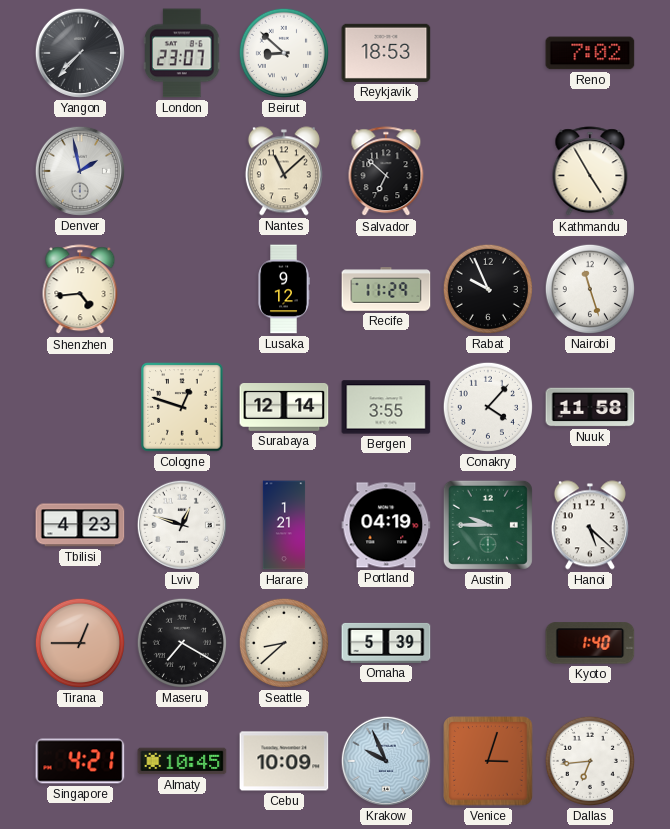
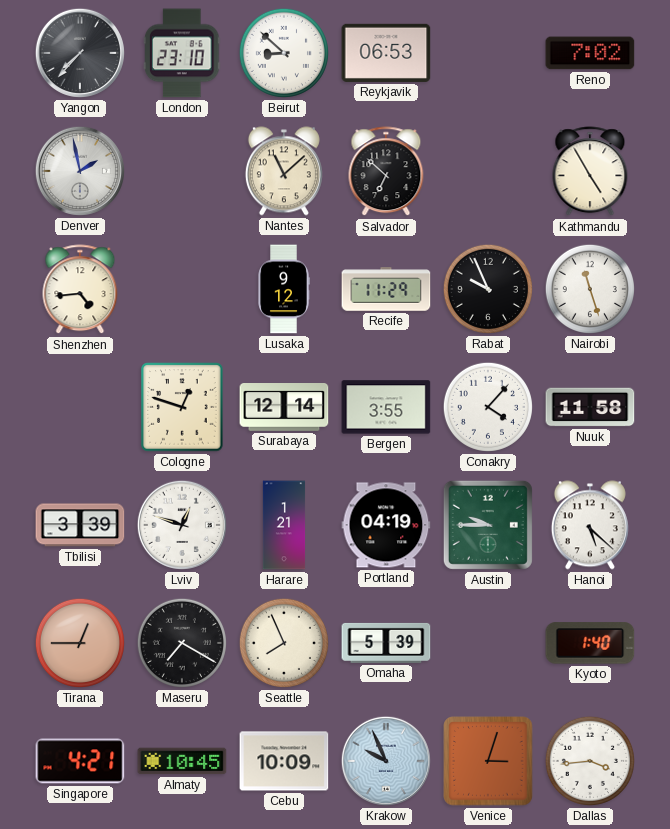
London: 23:07 -> 23:10
Reykjavik: 18:53 -> 06:53
Tbilisi: 4:23 -> 3:39
Seattle: 8:38 -> 7:56
Dallas: 6:44 -> 3:44
